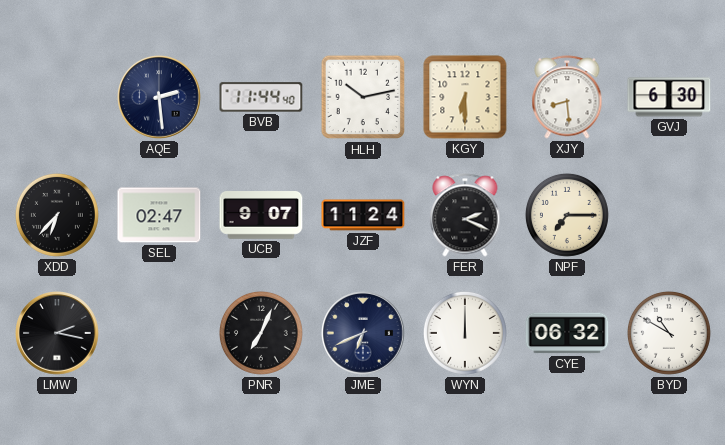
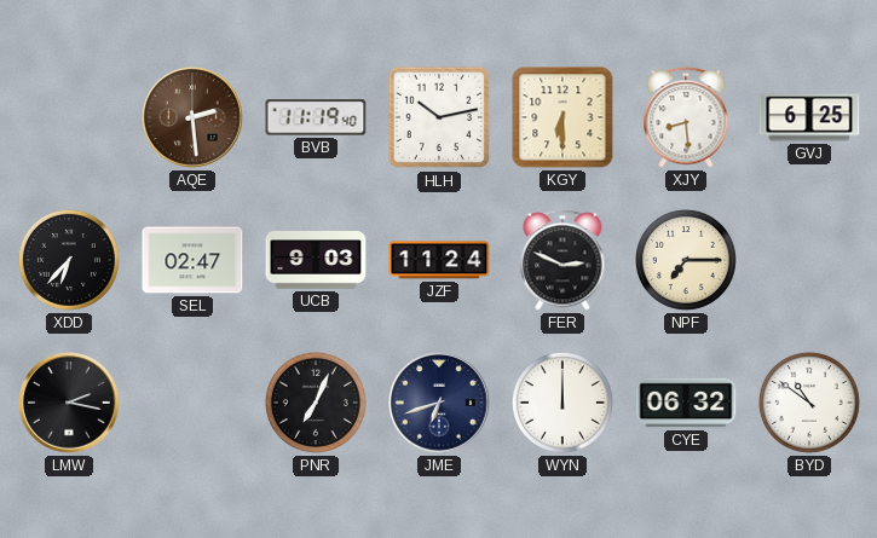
AQE dial: navy -> brown
BVB: 11:44 -> 11:19
GVJ: 6:30 -> 6:25
UCB: 9:07 -> 9:03
FER: 2:19 -> 2:49
JME: 6:41 -> 6:42
BYD: 10:50 -> 10:51
